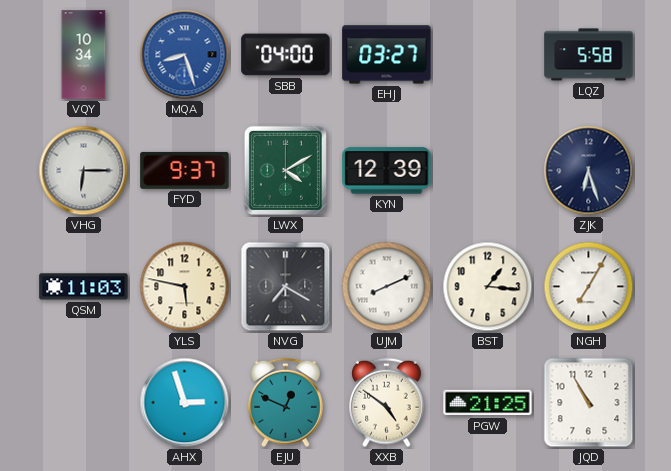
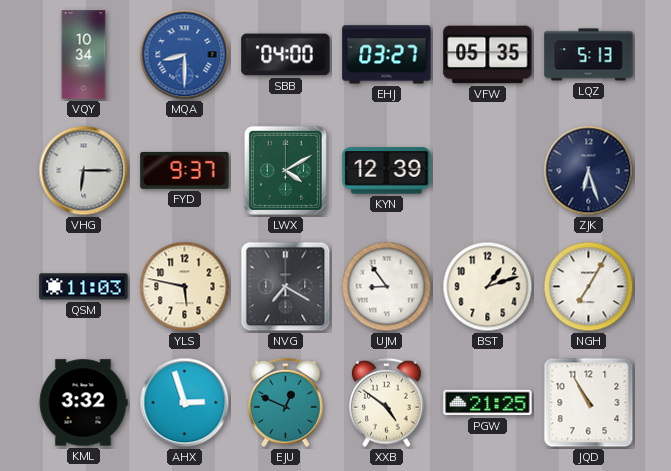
MQA: 8:27 -> 8:30
VFW: none -> 05:35
LQZ: 5:58 -> 5:13
UJM: 8:11 -> 8:54
BST: 1:16 -> 1:12
KML: none -> 3:32
